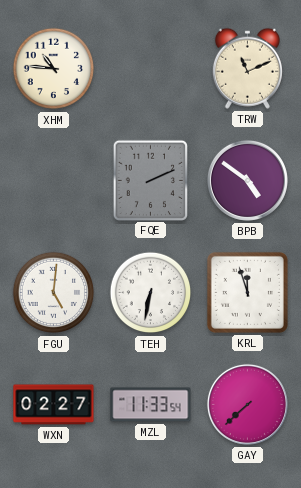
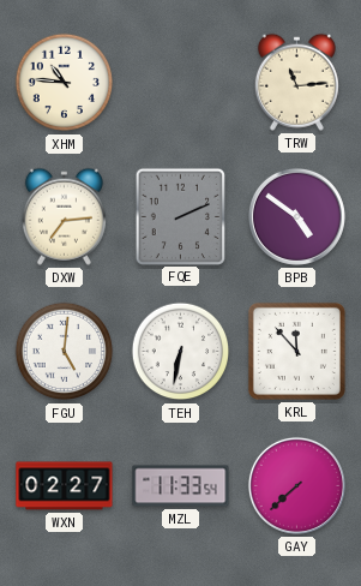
TRW: 11:11 -> 11:14
DXW: none -> 7:14
KRL: 11:57 -> 11:53
